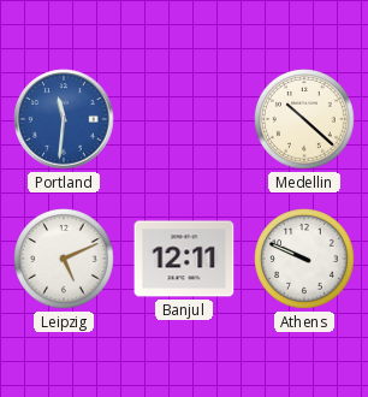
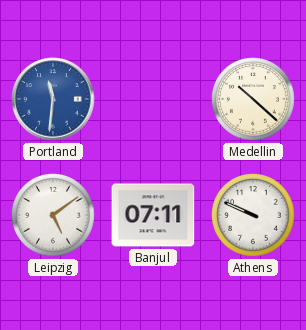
Leipzig: 5:11 -> 5:09
Banjul: 12:11 -> 07:11
